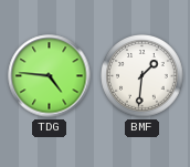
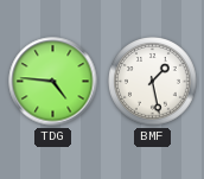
BMF: 1:31 -> 1:28
